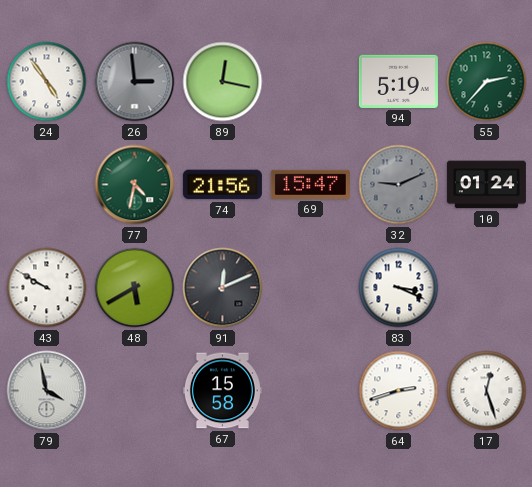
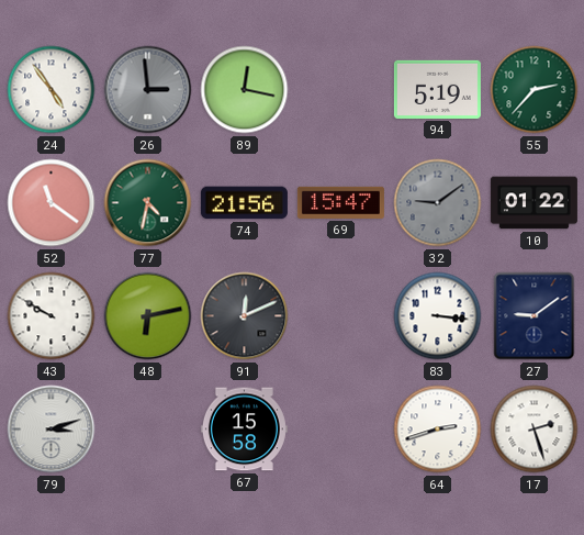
52: none -> 11:21
32: 9:11 -> 9:09
10: 01:24 -> 01:22
48: 5:40 -> 6:13
83: 3:19 -> 3:16
27: none -> 9:09
79: 3:58 -> 3:12
17: 12:27 -> 2:27
